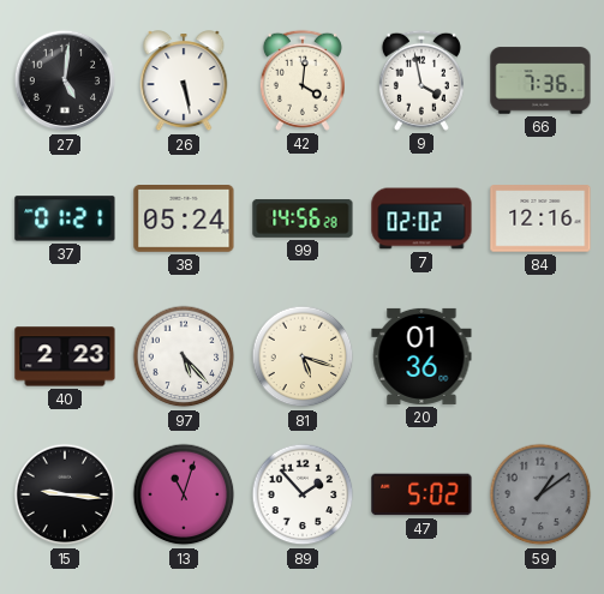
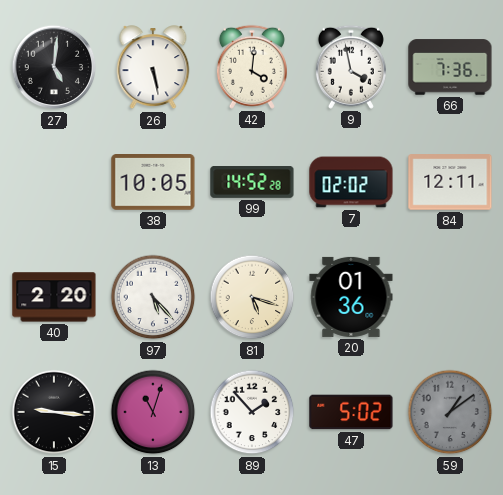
37: 01:21 -> none
38: 05:24 -> 10:05
99: 14:56 -> 14:52
84: 12:16 -> 12:11
40: 2:23 -> 2:20
